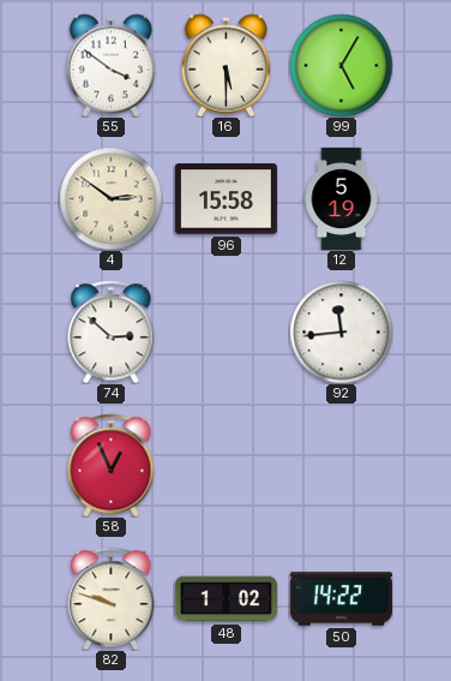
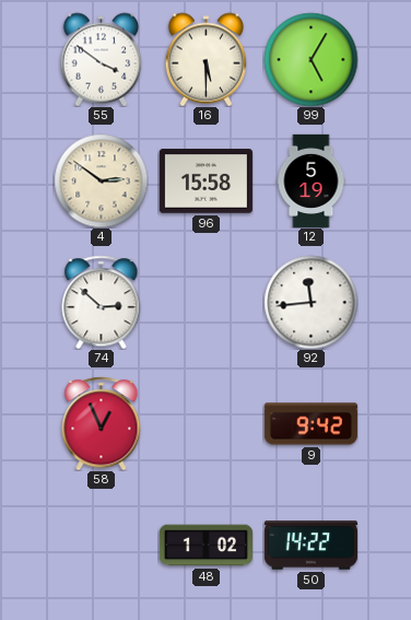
9: none -> 9:42
82: 9:48 -> none
